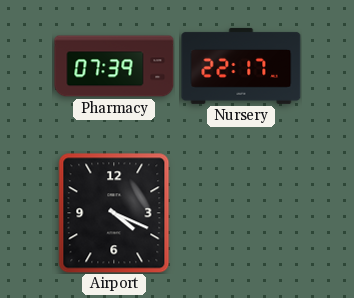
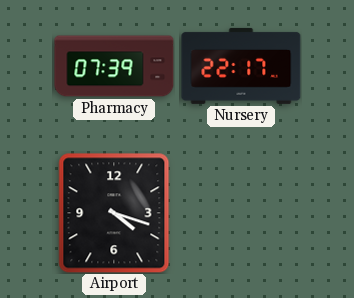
Airport: 4:19 -> 4:18
